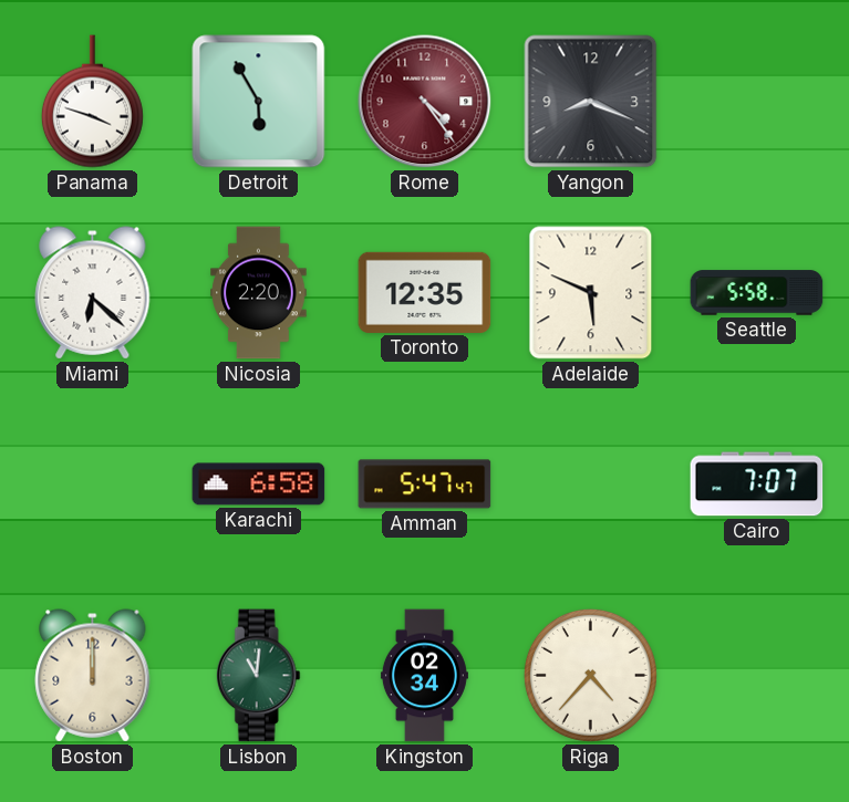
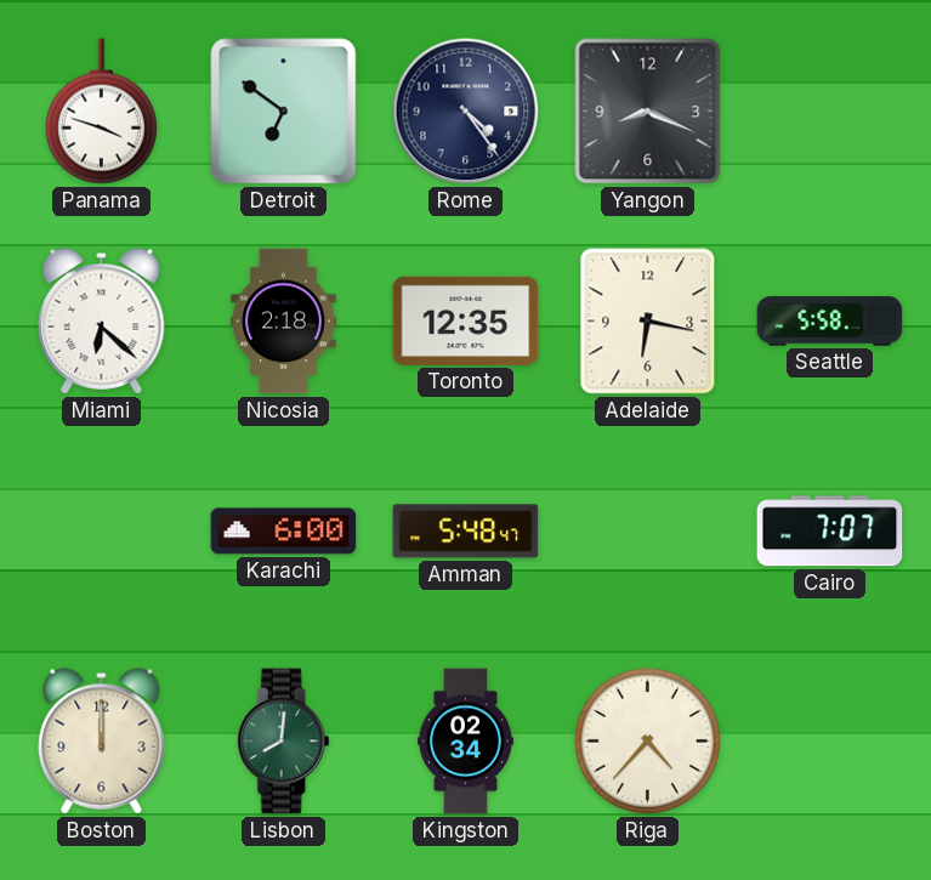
Detroit: 5:55 -> 6:51
Rome dial: burgundy -> navy
Nicosia: 2:20 -> 2:18
Adelaide: 5:49 -> 6:17
Karachi: 6:58 -> 6:00
Amman: 5:47 -> 5:48
Lisbon: 11:01 -> 8:01
